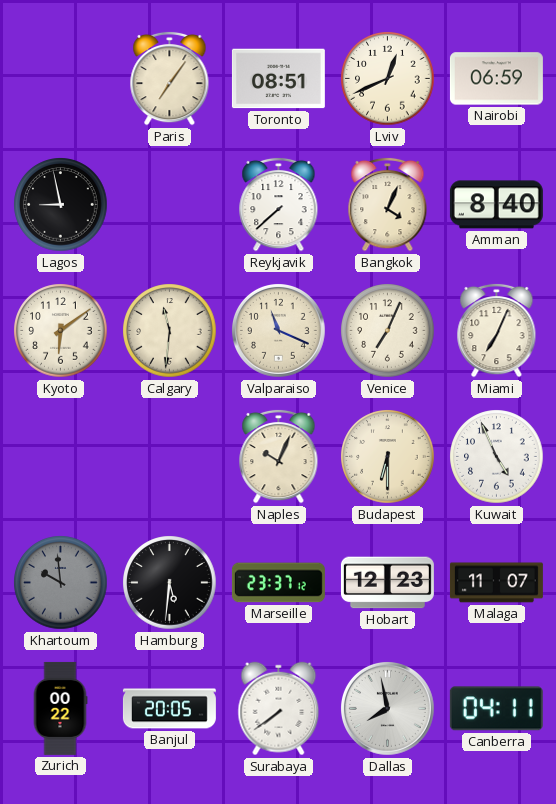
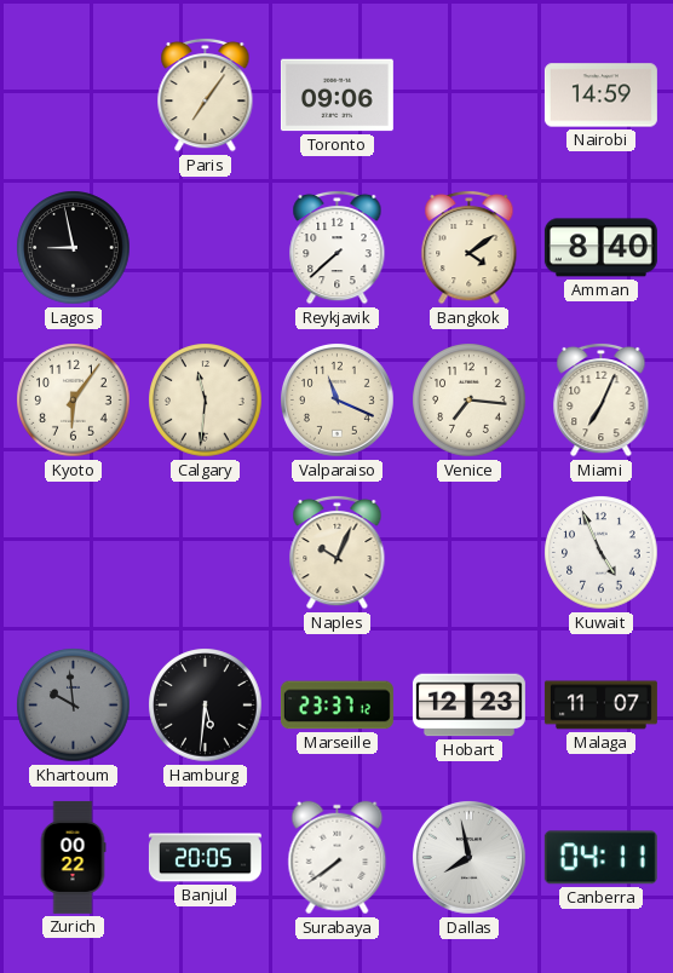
Toronto: 08:51 -> 09:06
Lviv: 12:41 -> none
Nairobi: 06:59 -> 14:59
Bangkok: 4:04 -> 4:09
Kyoto: 6:09 -> 6:06
Venice: 7:04 -> 7:16
Budapest: 6:30 -> none
